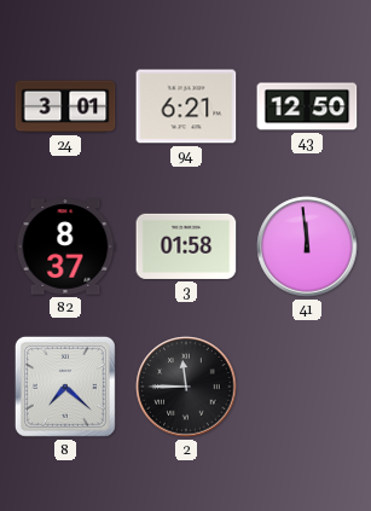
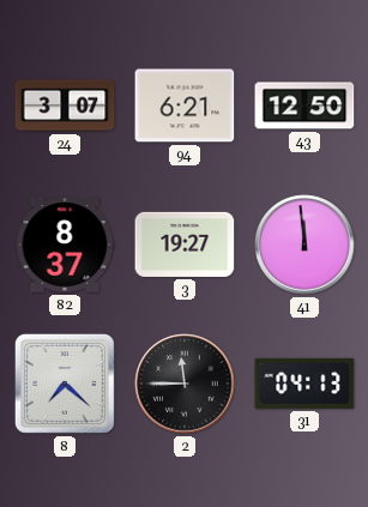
24: 3:01 -> 3:07
3: 01:58 -> 19:27
31: none -> 04:13
